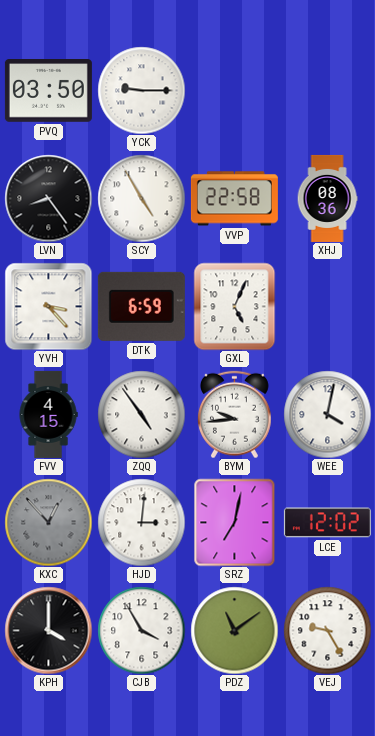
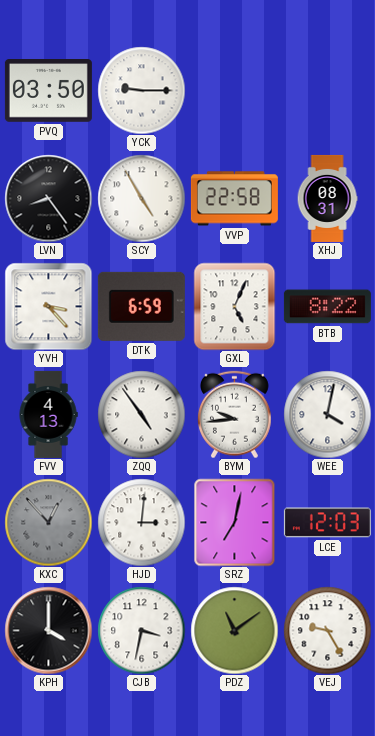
XHJ: 08:36 -> 08:31
BTB: none -> 8:22
FVV: 4:15 -> 4:13
LCE: 12:02 -> 12:03
CJB: 3:55 -> 3:32
